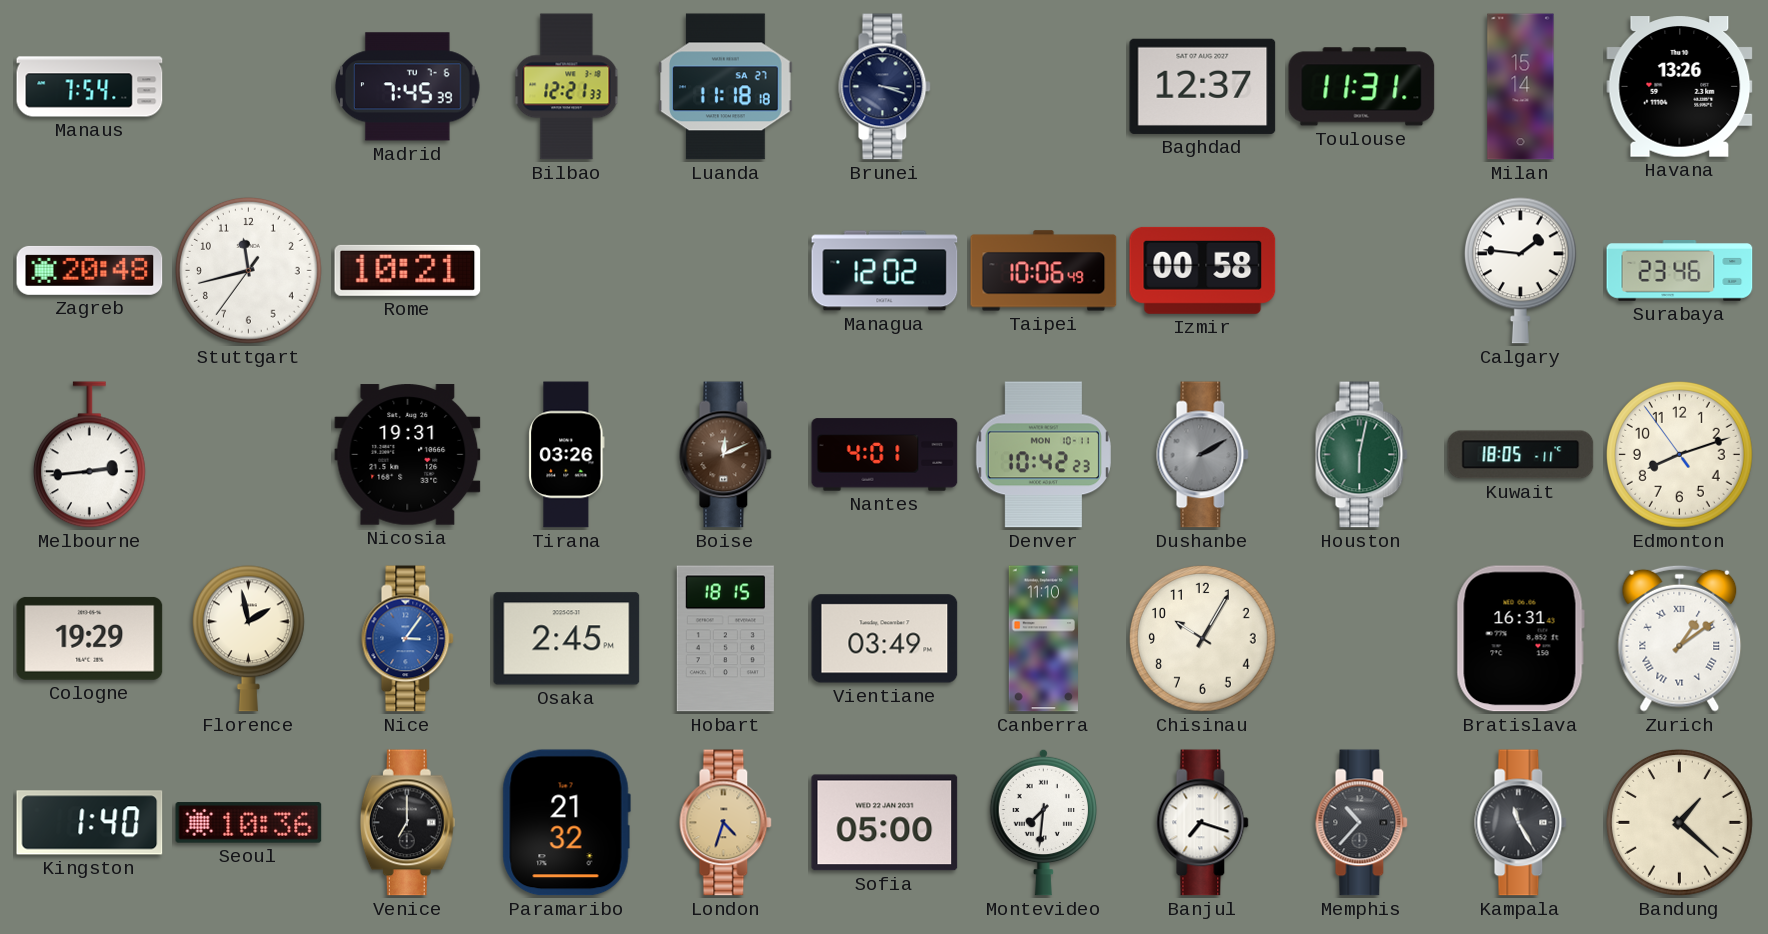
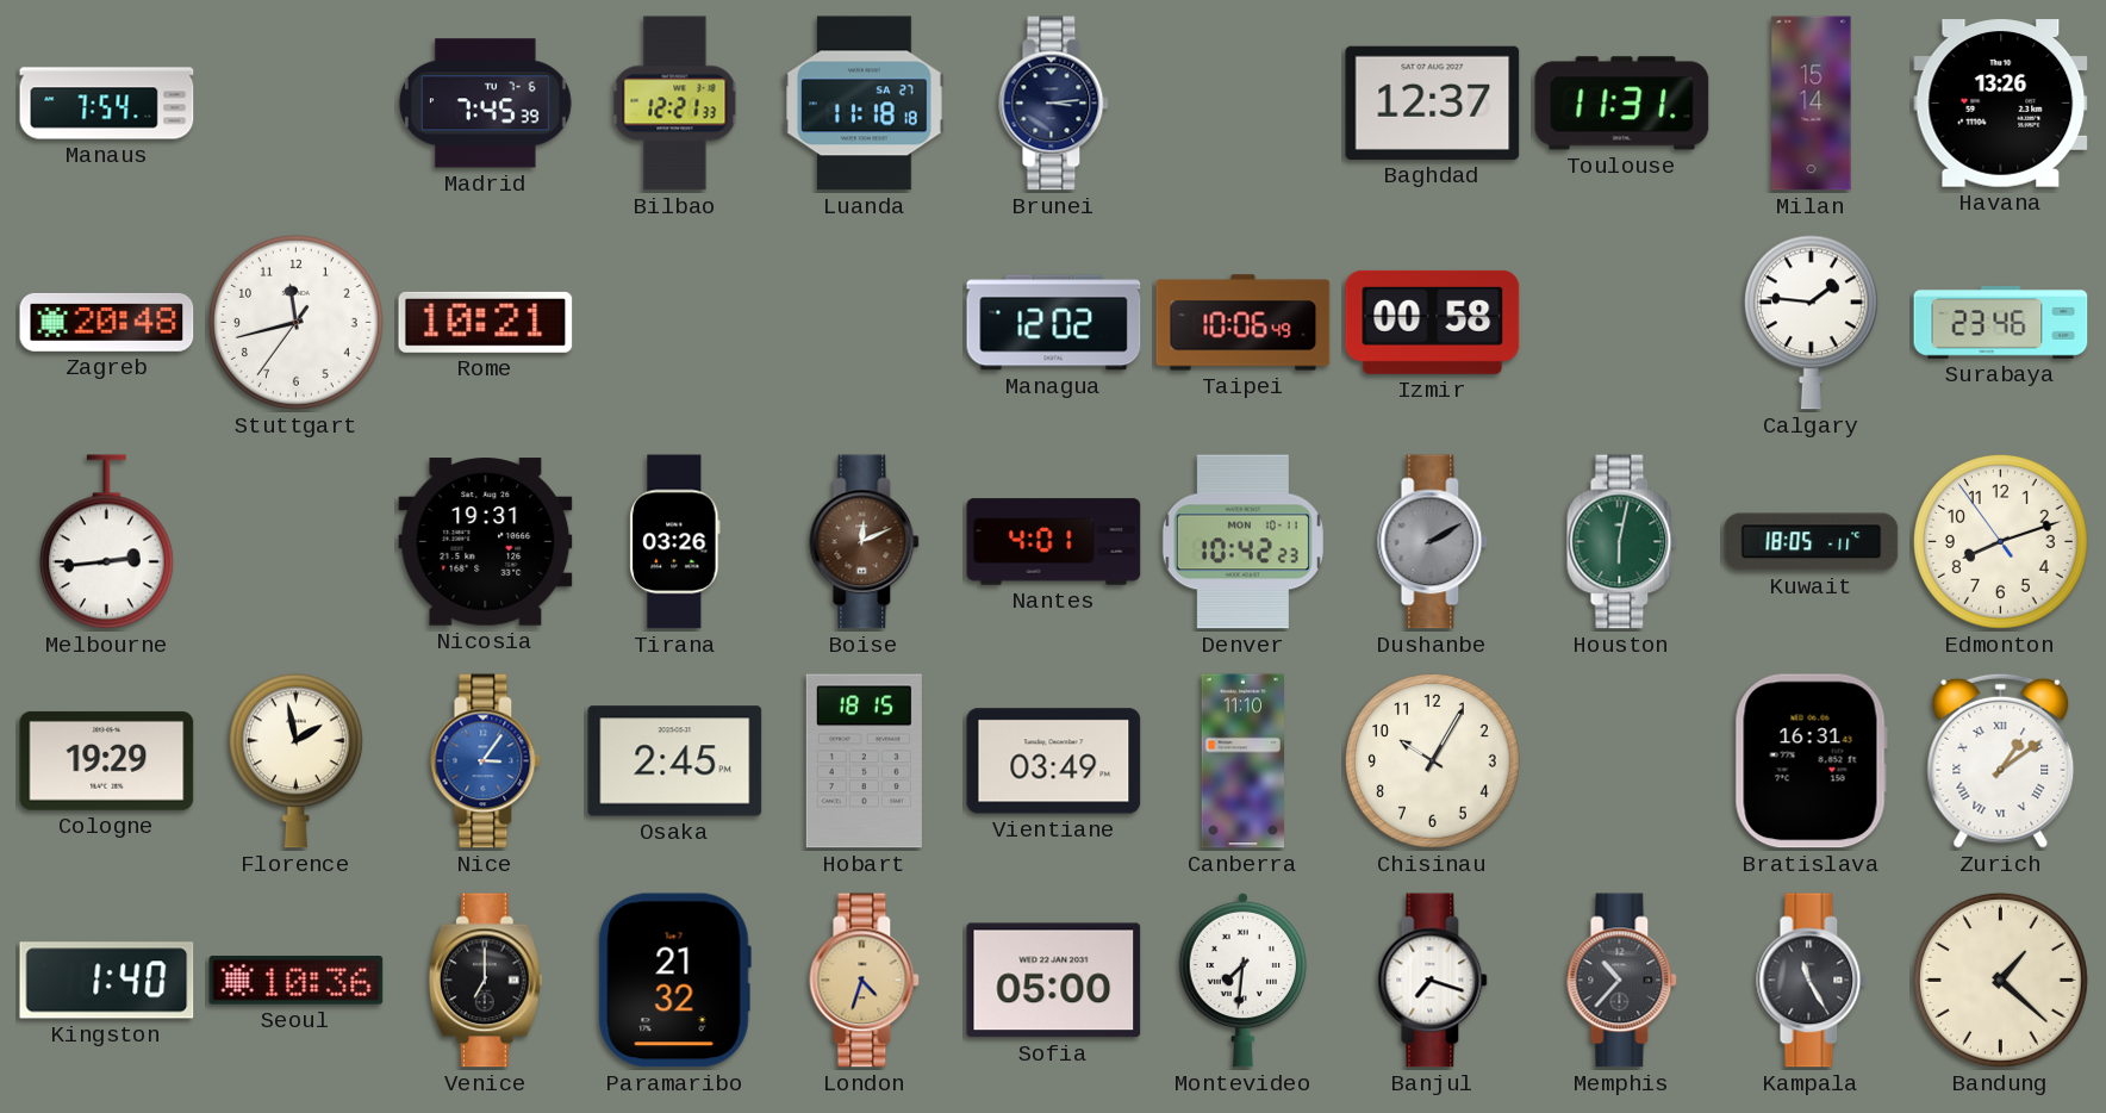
Brunei: 3:18 -> 3:14
